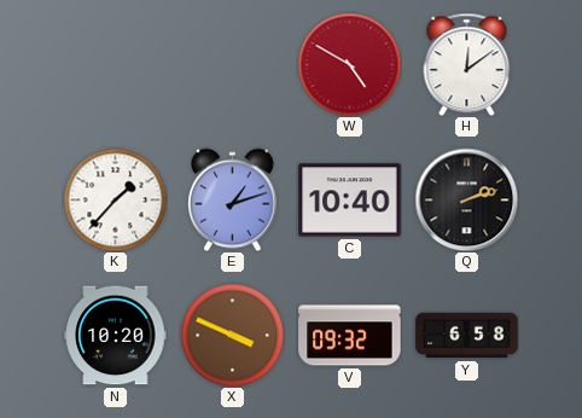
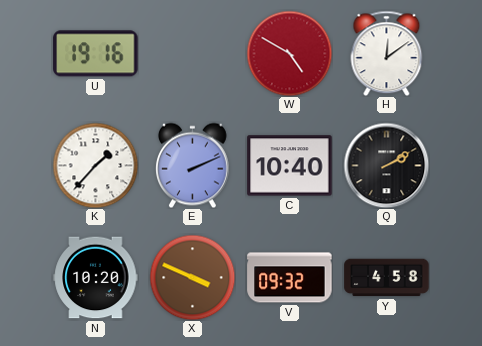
U: none -> 19:16
E: 1:12 -> 2:11
Q: 2:12 -> 2:10
Y: 6:58 -> 4:58
